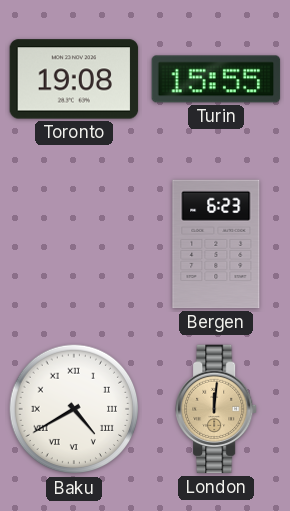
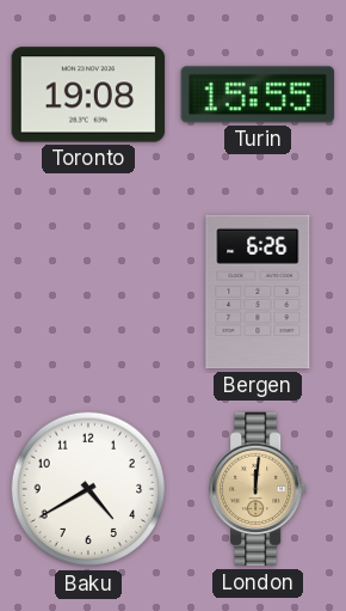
Bergen: 6:23 -> 6:26
Baku numerals: Roman -> Arabic
